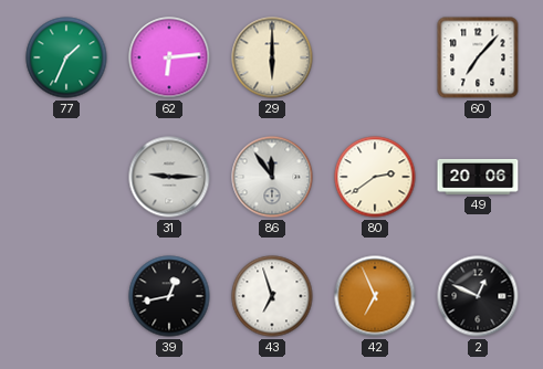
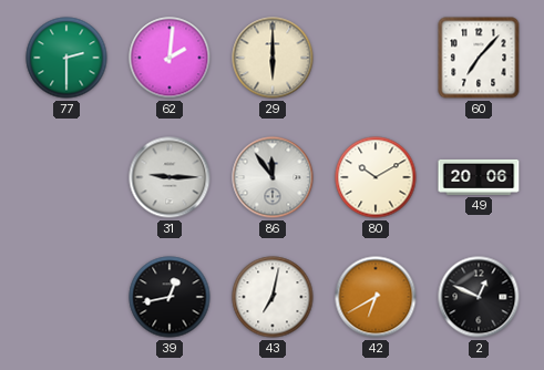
77: 1:34 -> 2:30
62: 6:14 -> 2:01
80: 2:39 -> 10:10
43: 6:57 -> 7:02
42: 6:56 -> 6:40
